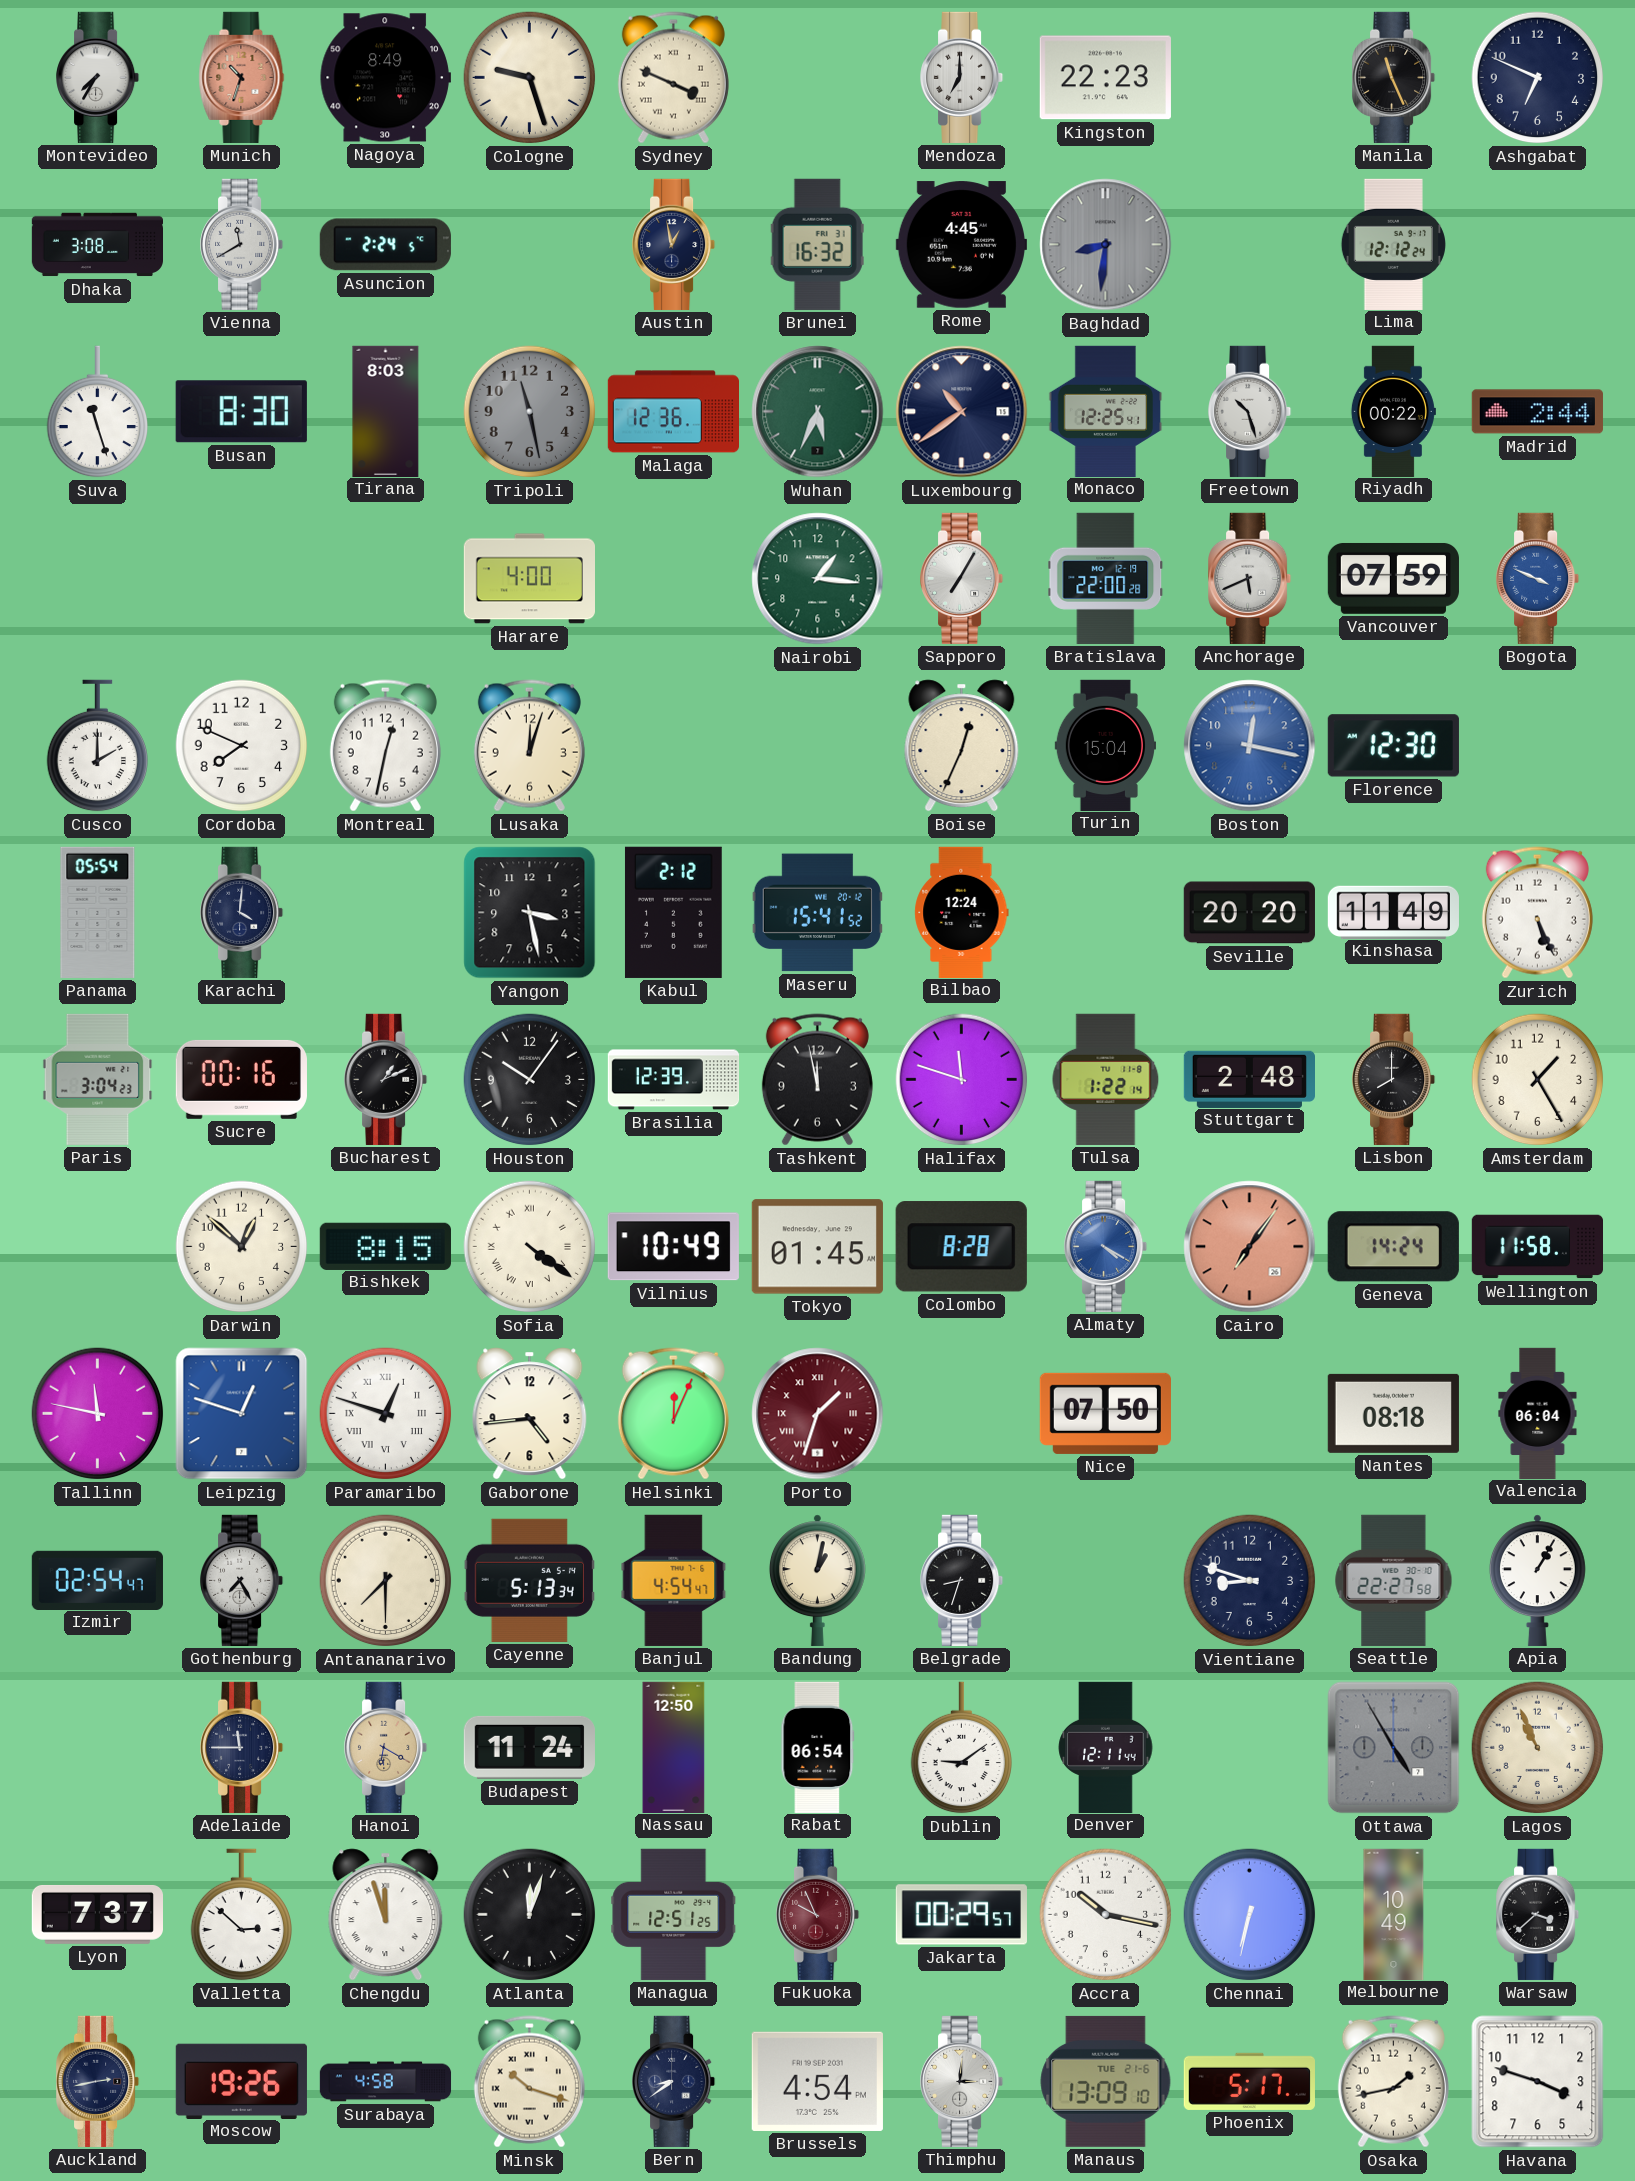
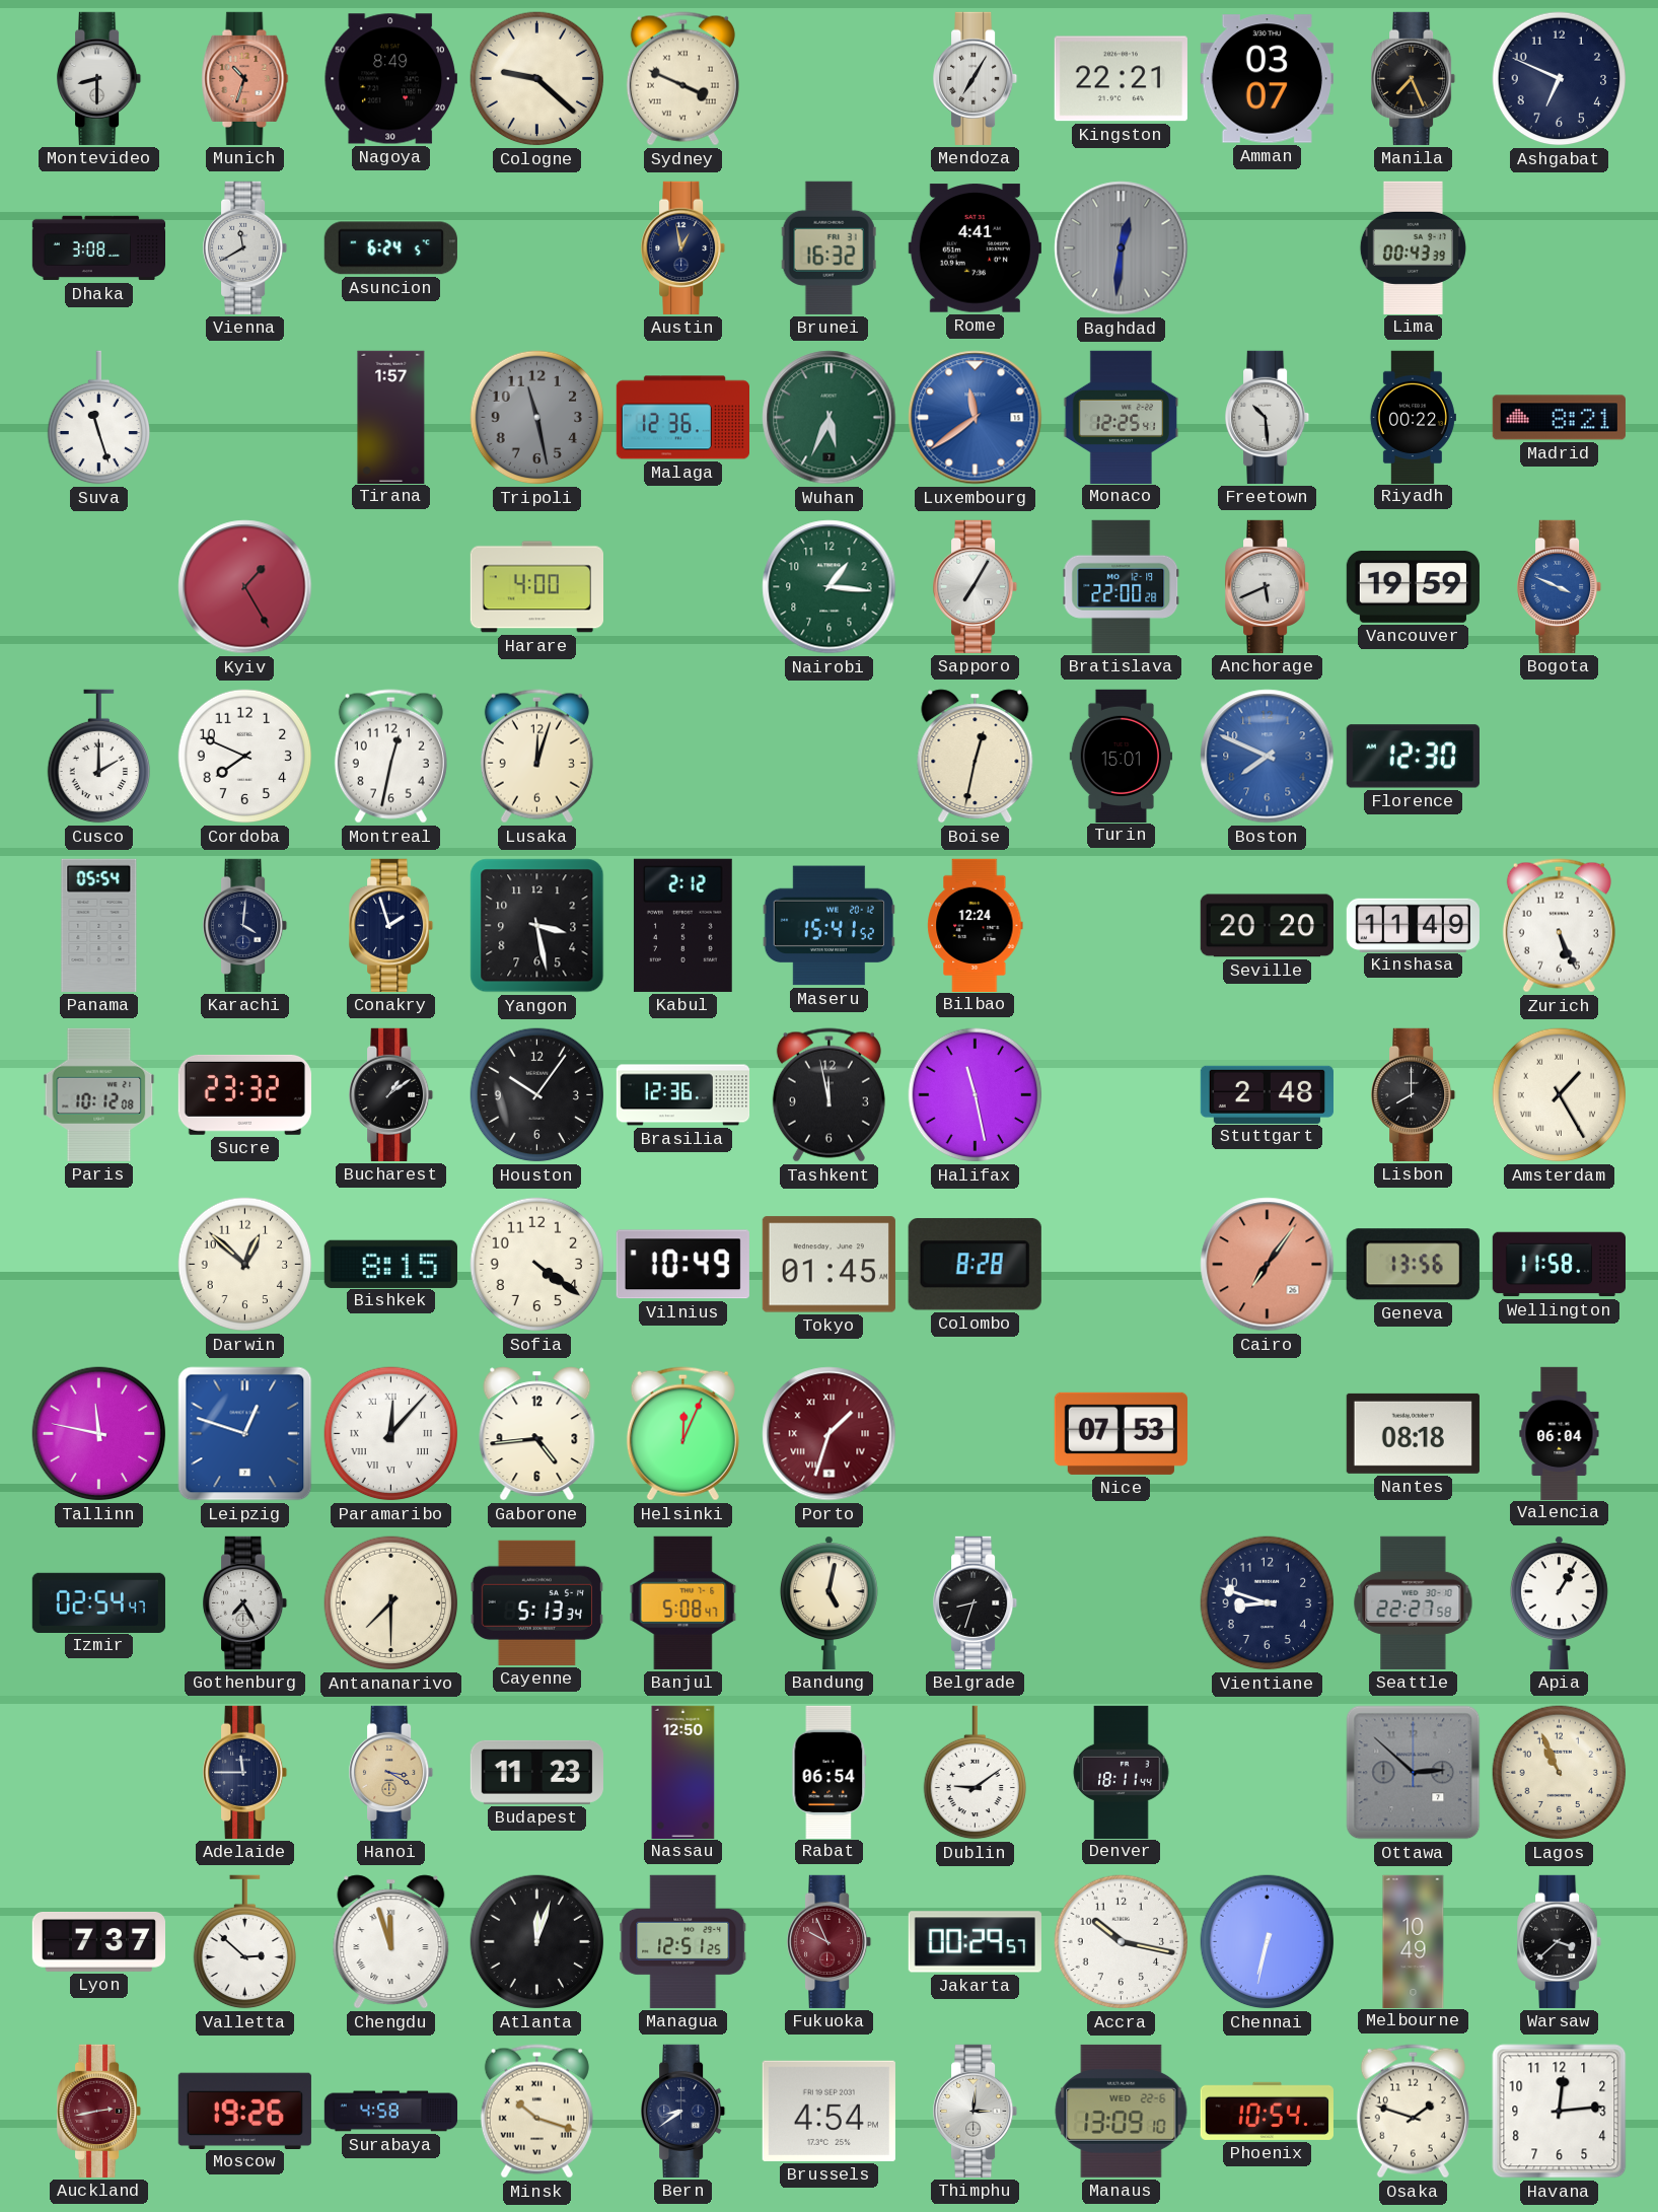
Montevideo: 7:35 -> 8:30
Cologne: 9:27 -> 9:22
Mendoza: 7:00 -> 7:05
Kingston: 22:23 -> 22:21
Amman: none -> 03:07
Manila: 11:26 -> 7:26
Asuncion: 2:24 -> 6:24
Rome: 4:45 -> 4:41
Baghdad: 8:31 -> 12:31
Lima: 12:12 -> 00:43
Busan: 8:30 -> none
Tirana: 8:03 -> 1:57
Luxembourg: 10:39 -> 11:39
Luxembourg dial: navy -> blue
Freetown: 10:27 -> 10:29
Madrid: 2:44 -> 8:21
Kyiv: none -> 1:25
Vancouver: 07:59 -> 19:59
Boise: 12:34 -> 12:32
Turin: 15:04 -> 15:01
Boston: 12:17 -> 7:49
Conakry: none -> 1:57
Paris: 3:04 -> 10:12
Sucre: 00:16 -> 23:32
Bucharest: 1:11 -> 1:09
Brasilia: 12:39 -> 12:36
Halifax: 11:48 -> 11:28
Tulsa: 1:22 -> none
Amsterdam numerals: Arabic -> Roman
Sofia numerals: Roman -> Arabic
Almaty: 4:20 -> none
Geneva: 14:24 -> 13:56
Paramaribo: 12:48 -> 12:07
Nice: 07:50 -> 07:53
Banjul: 4:54 -> 5:08
Bandung: 1:02 -> 5:02
Hanoi: 6:20 -> 3:20
Budapest: 11:24 -> 11:23
Denver: 12:11 -> 18:11
Ottawa: 4:55 -> 2:52
Auckland dial: navy -> burgundy
Manaus date: TUE 21-6 -> WED 22-6
Phoenix: 5:17 -> 10:54
Osaka: 1:43 -> 1:48
Havana: 3:48 -> 12:14
